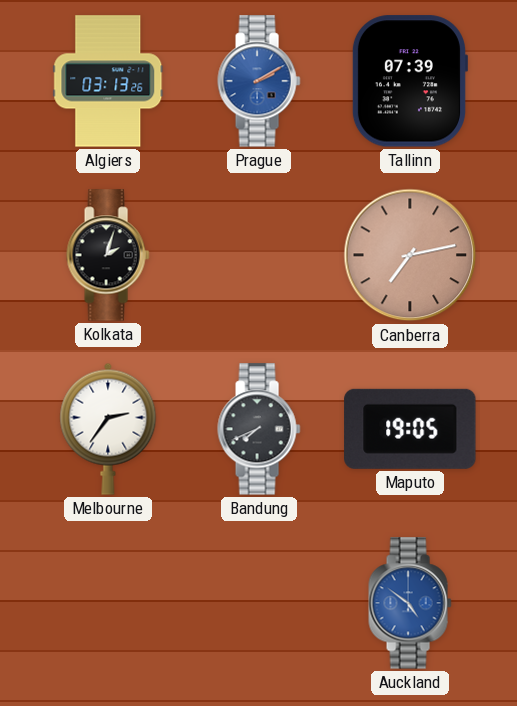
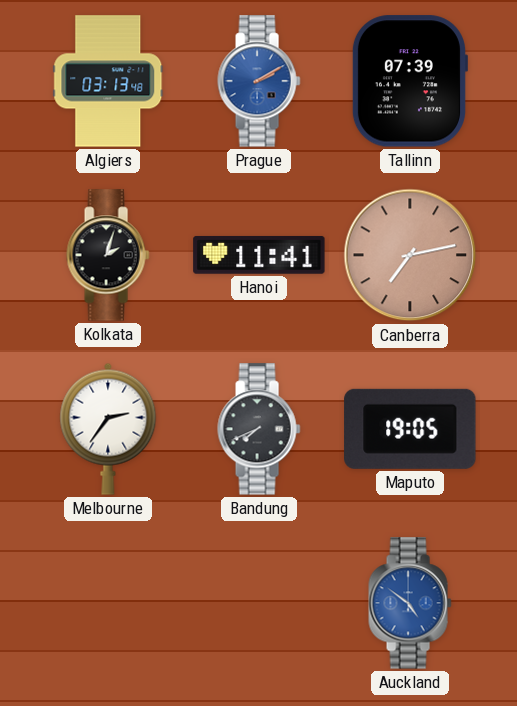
Algiers: 03:13:26 -> 03:13:48
Hanoi: none -> 11:41
